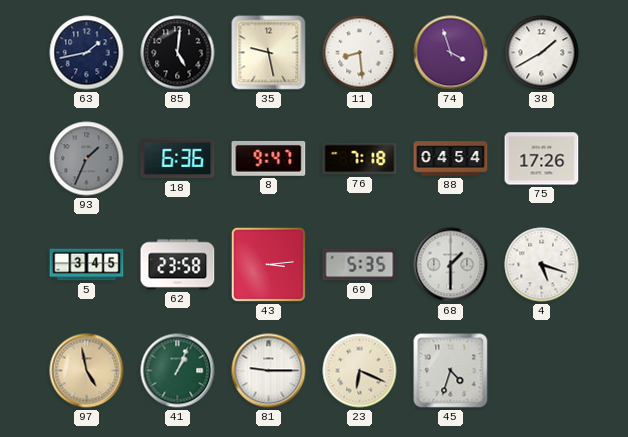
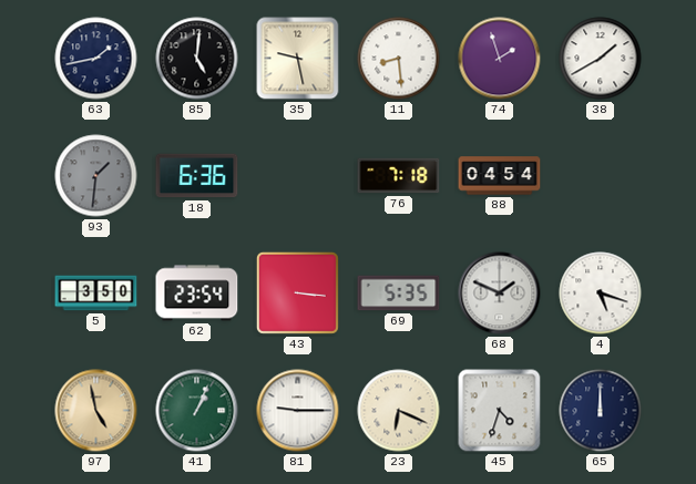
74: 3:57 -> 1:57
93: 1:34 -> 1:31
8: 9:47 -> none
75: 17:26 -> none
5: 3:45 -> 3:50
62: 23:58 -> 23:54
43: 3:14 -> 3:16
68: 1:30 -> 1:49
65: none -> 12:00
